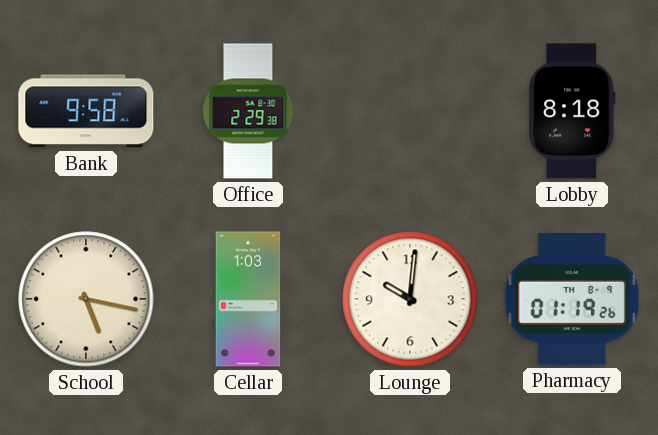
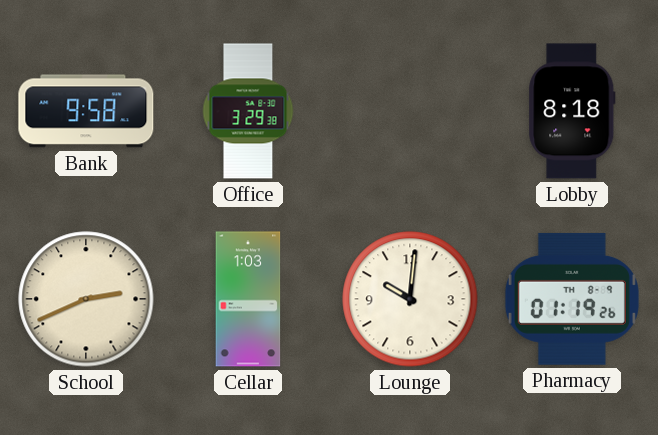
Office: 2:29 -> 3:29
School: 5:17 -> 2:41
